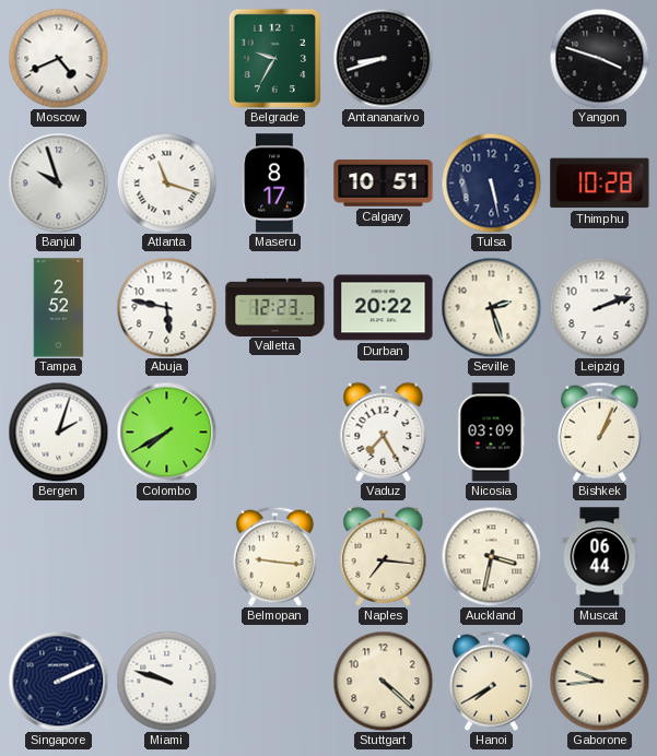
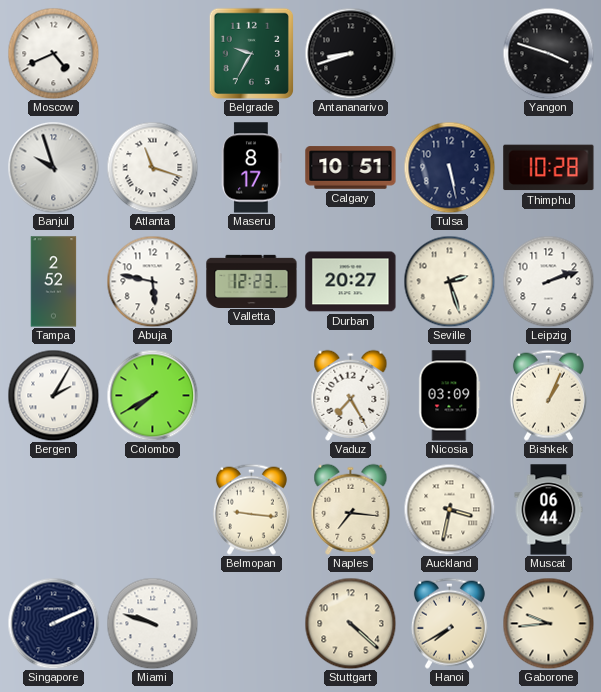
Durban: 20:22 -> 20:27
Bergen: 2:03 -> 2:05
